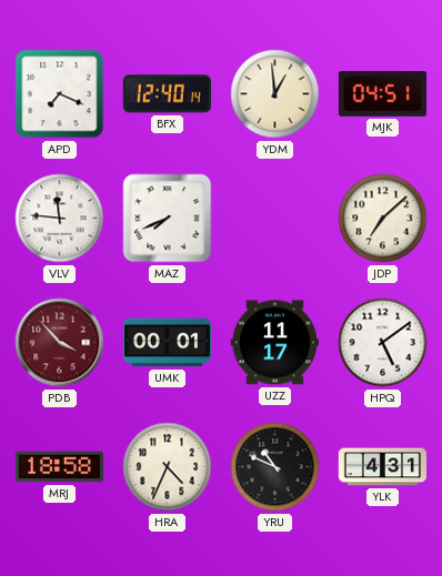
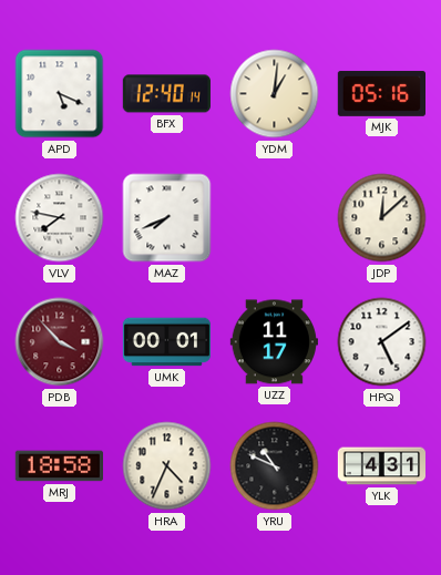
APD: 7:19 -> 5:19
YDM: 12:59 -> 1:01
MJK: 04:51 -> 05:16
VLV: 11:46 -> 7:47
JDP: 7:08 -> 12:08
